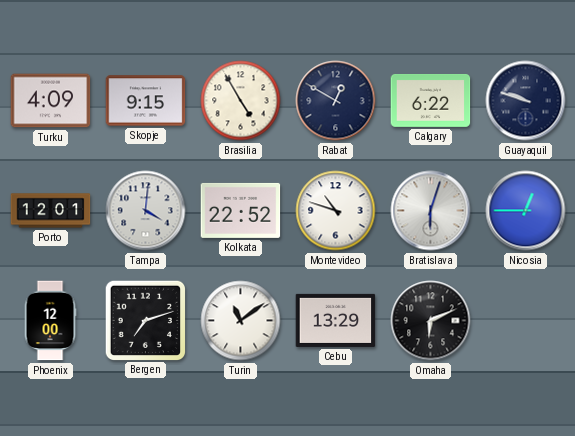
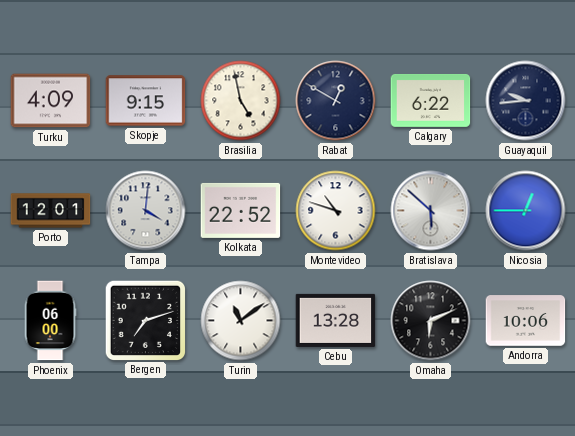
Brasilia: 4:55 -> 4:58
Guayaquil: 9:48 -> 9:44
Bratislava: 6:03 -> 5:52
Phoenix: 12:00 -> 06:00
Cebu: 13:29 -> 13:28
Andorra: none -> 10:06
